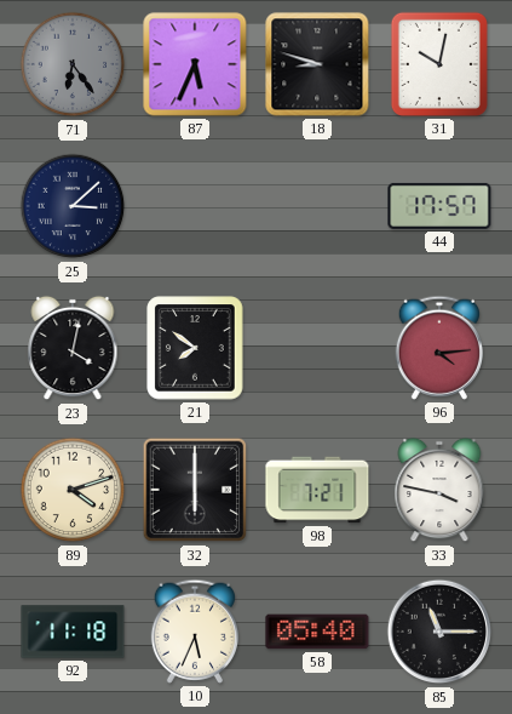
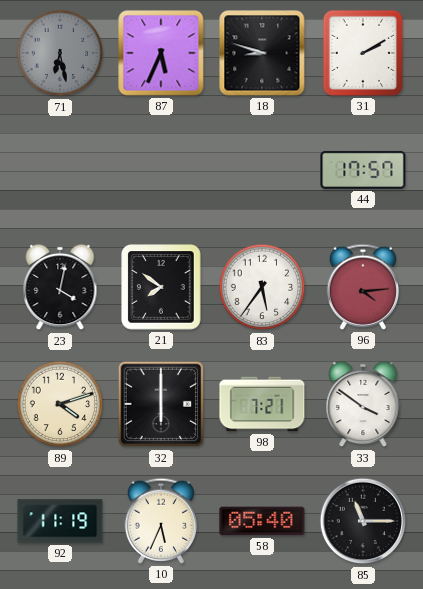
71: 6:24 -> 6:28
31: 10:02 -> 2:10
25: 3:08 -> none
83: none -> 5:36
33: 3:47 -> 3:51
92: 11:18 -> 11:19
